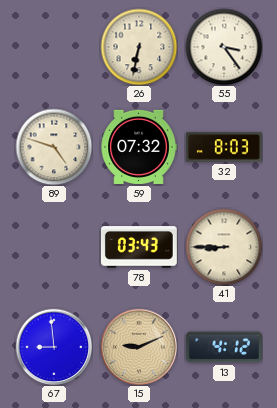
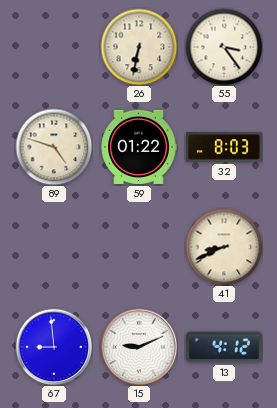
59: 07:32 -> 01:22
78: 03:43 -> none
41: 8:45 -> 8:41
15 dial: champagne -> white
